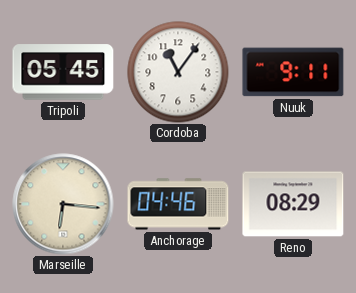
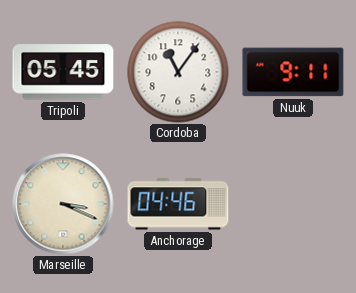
Marseille: 6:16 -> 3:19
Reno: 08:29 -> none
